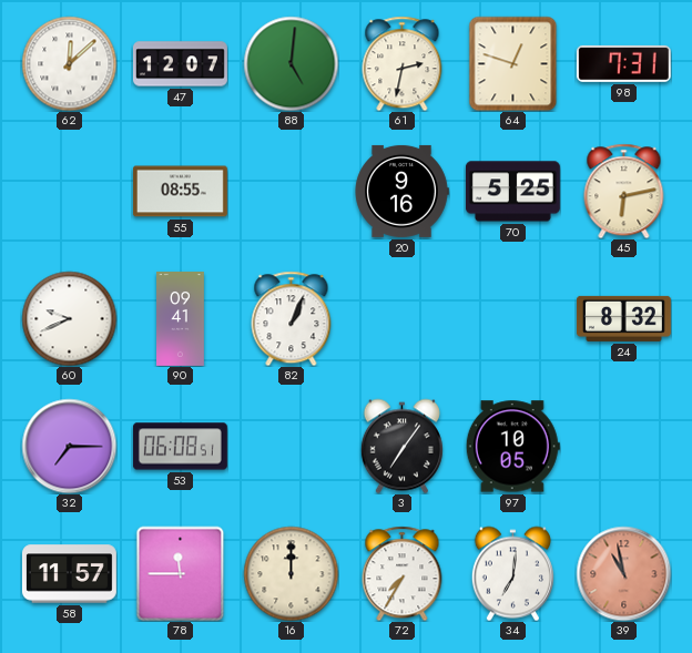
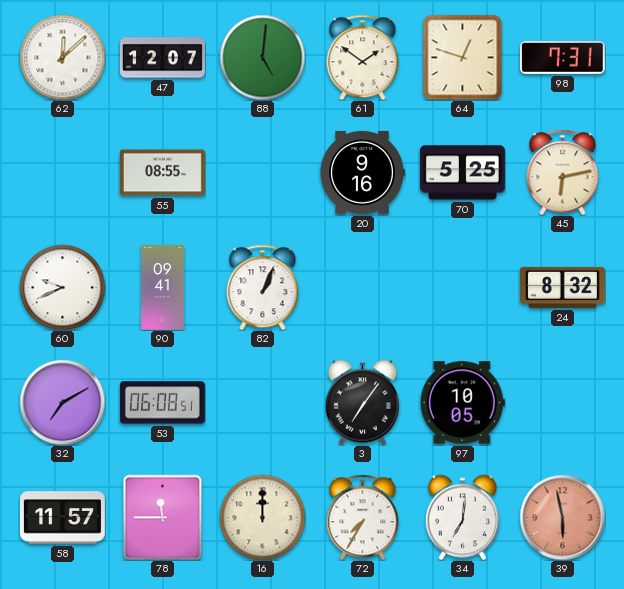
61: 2:32 -> 1:51
32: 7:15 -> 7:10
39: 10:58 -> 5:58
